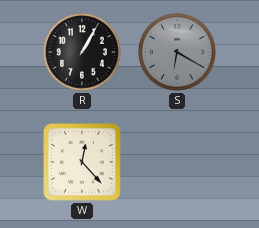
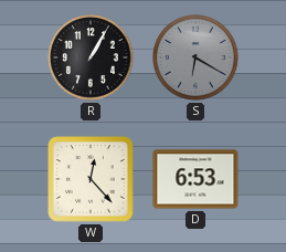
D: none -> 6:53
